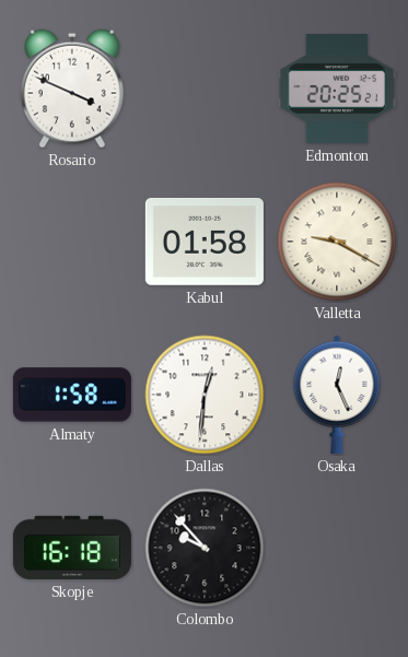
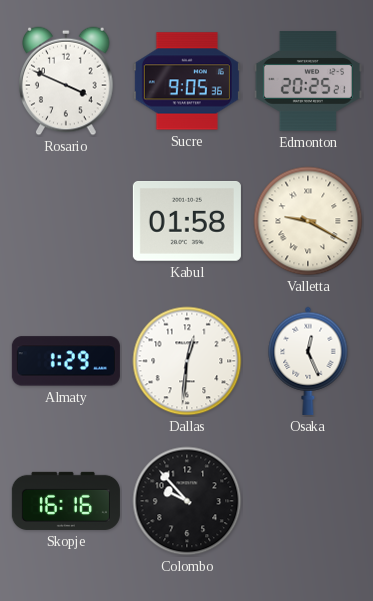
Sucre: none -> 9:05
Almaty: 1:58 -> 1:29
Skopje: 16:18 -> 16:16
